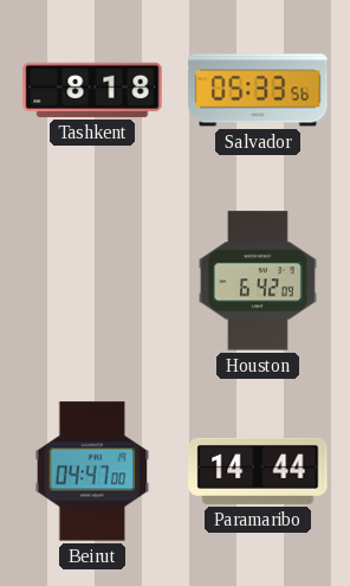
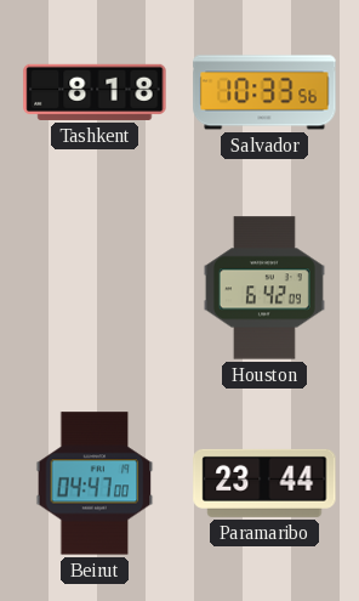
Salvador: 05:33 -> 10:33
Paramaribo: 14:44 -> 23:44
